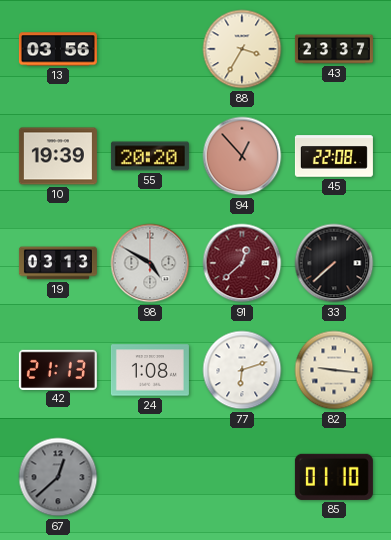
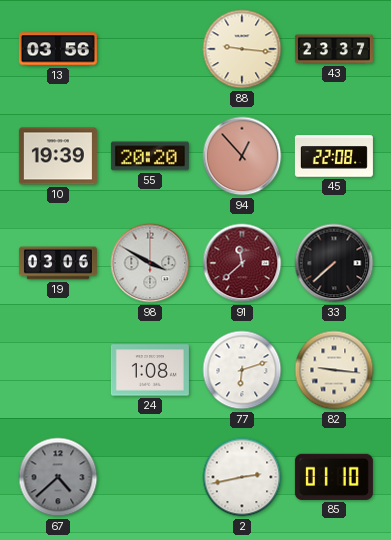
88: 3:35 -> 9:16
19: 03:13 -> 03:06
98: 4:50 -> 3:50
91: 12:38 -> 11:38
42: 21:13 -> none
67: 12:38 -> 4:38
2: none -> 2:43
